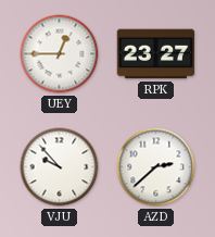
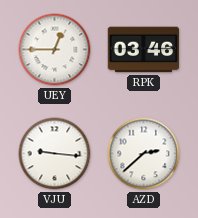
RPK: 23:27 -> 03:46
VJU: 9:53 -> 9:16
